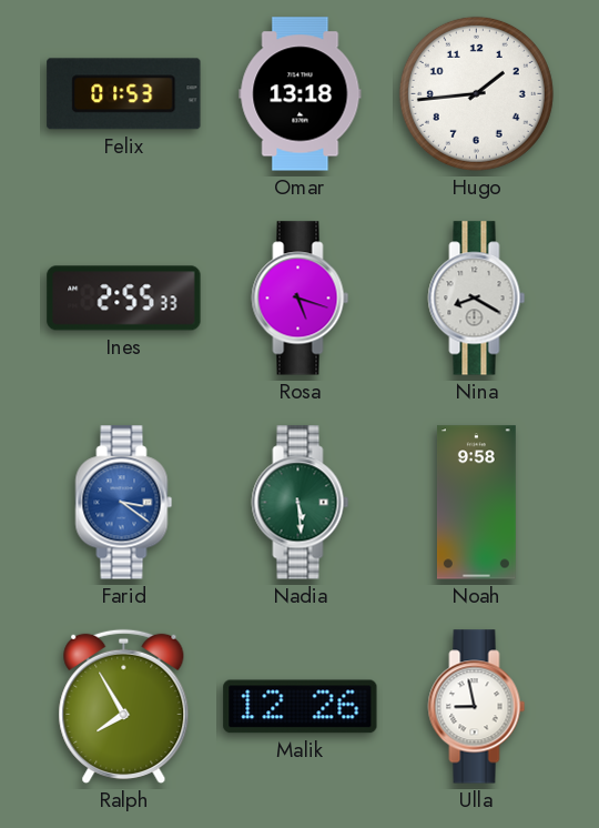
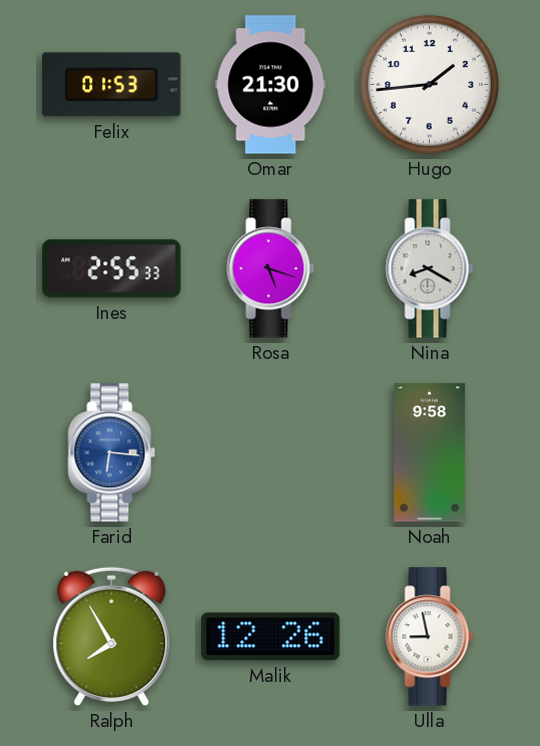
Omar: 13:18 -> 21:30
Farid: 3:21 -> 6:16
Nadia: 5:29 -> none
